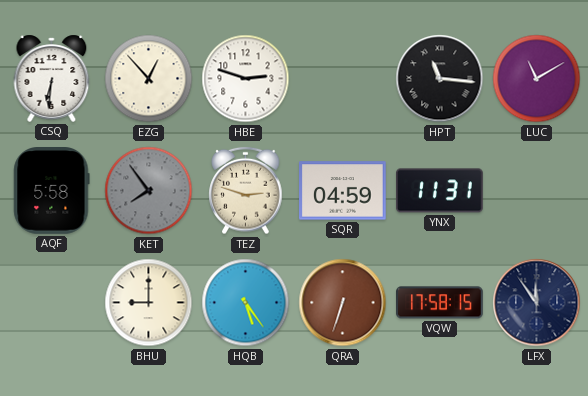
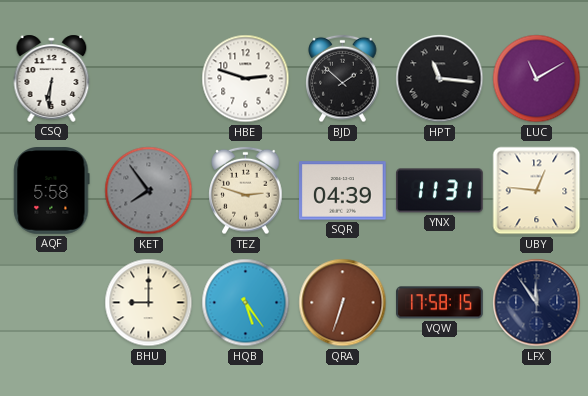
EZG: 12:53 -> none
BJD: none -> 1:52
SQR: 04:59 -> 04:39
UBY: none -> 12:46
